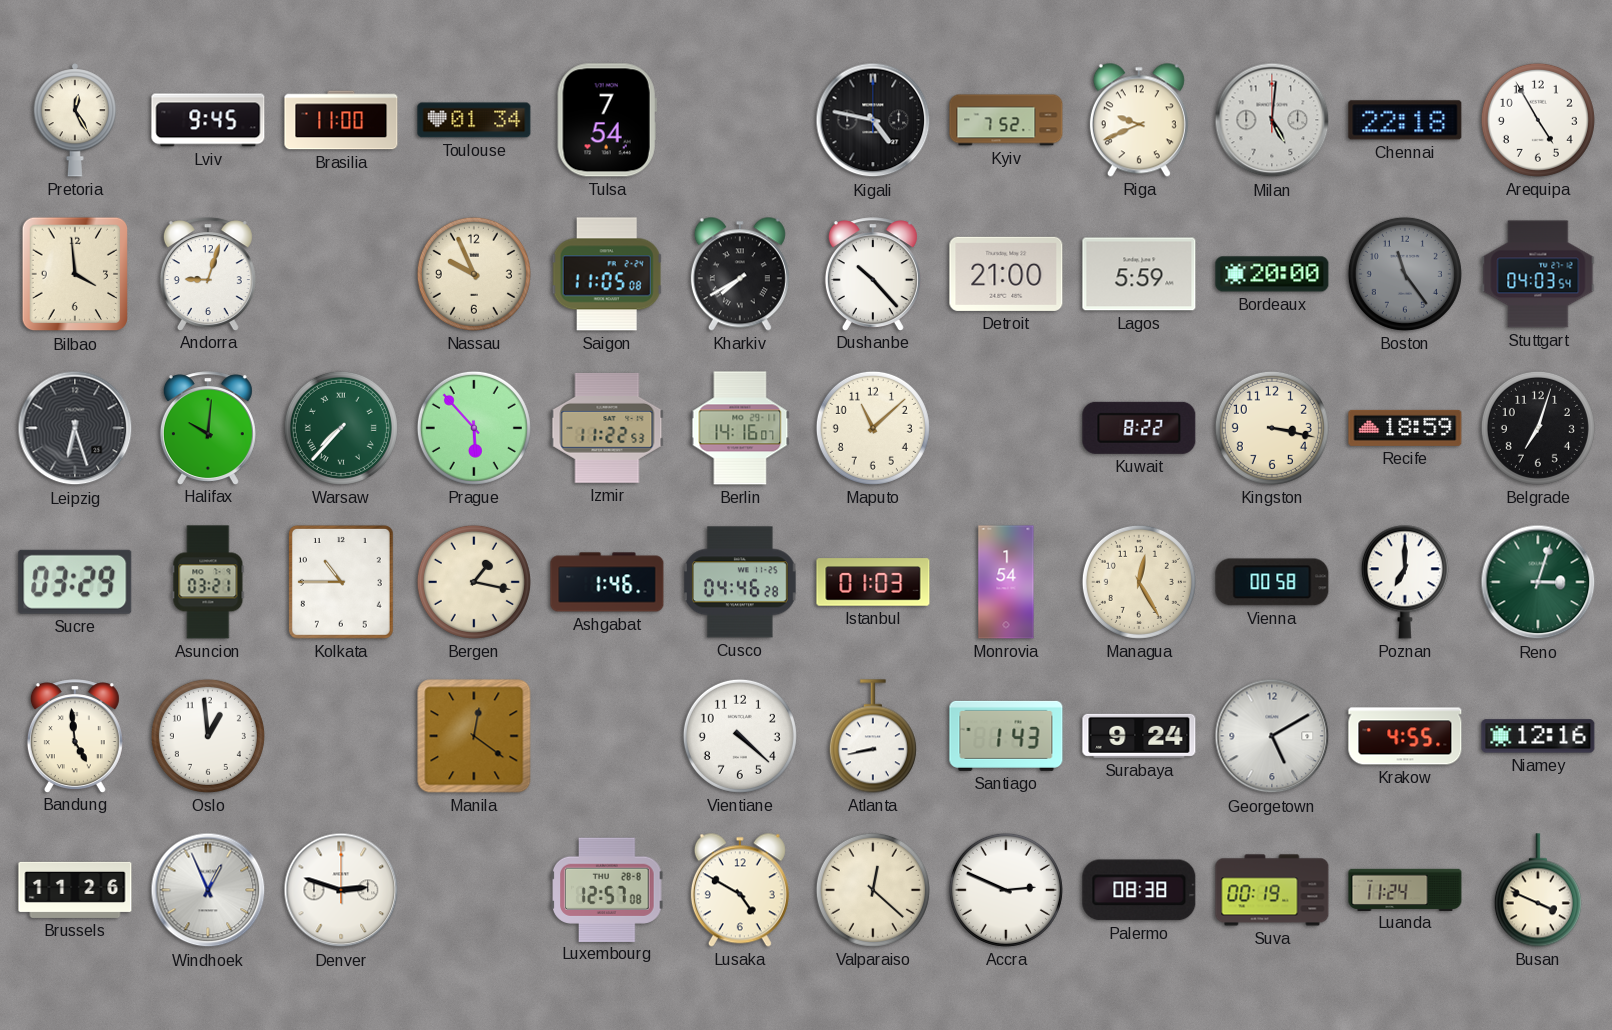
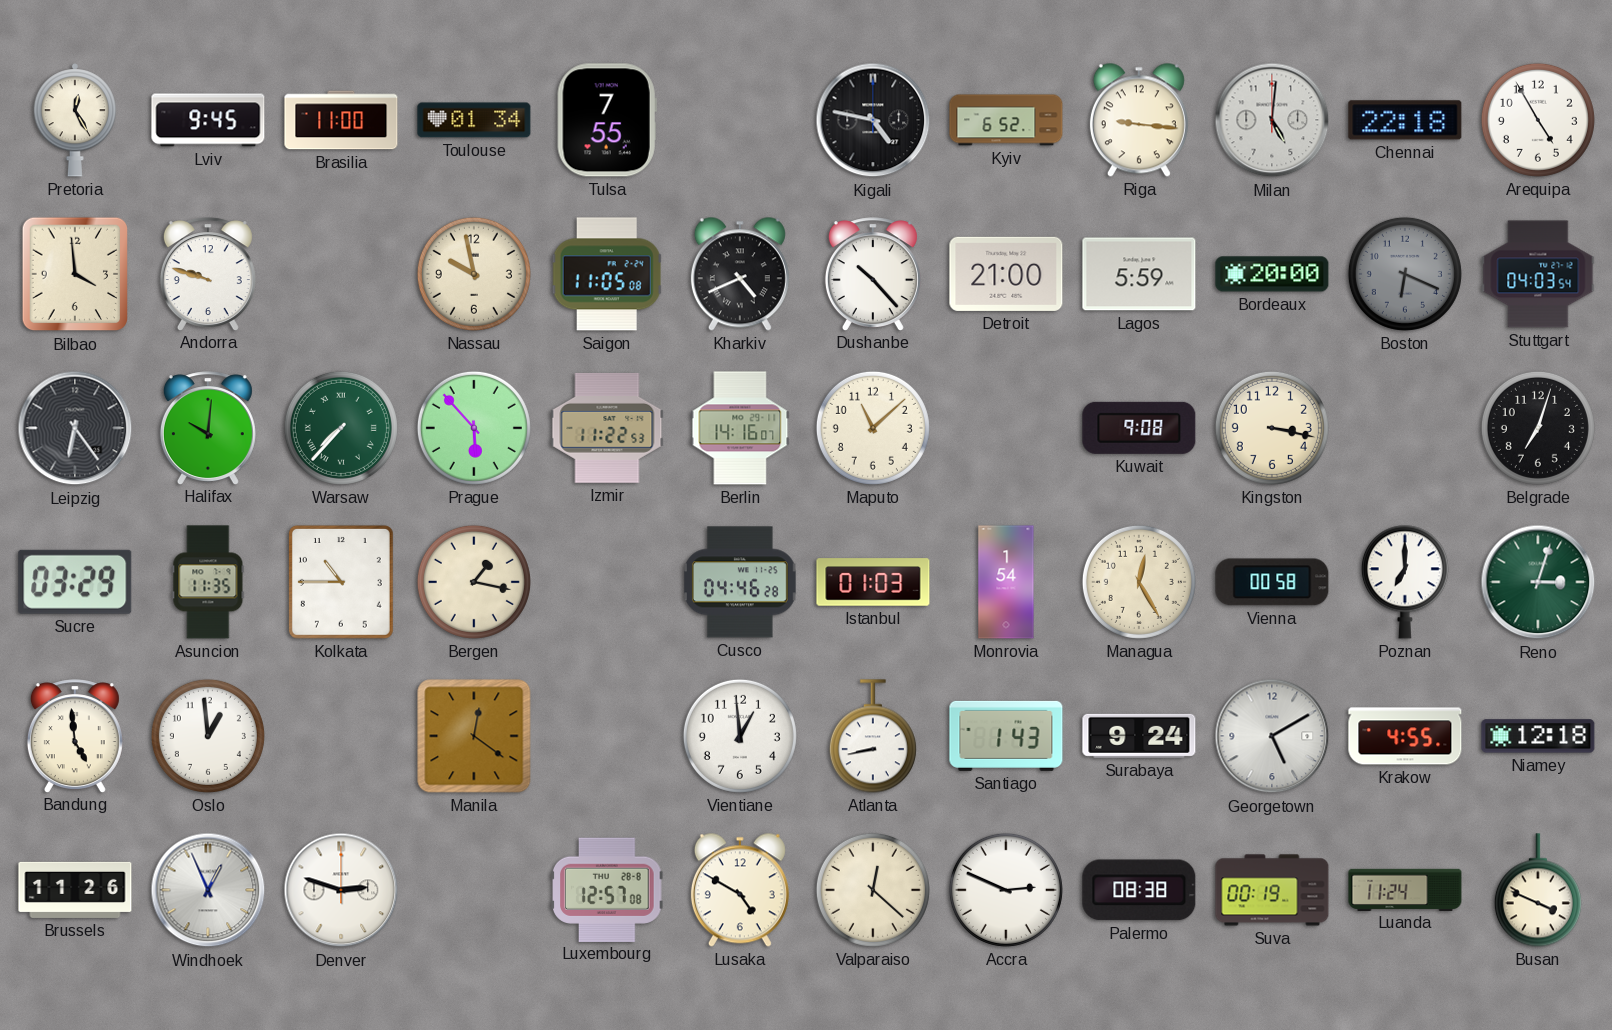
Tulsa: 7:54 -> 7:55
Kyiv: 7:52 -> 6:52
Riga: 9:41 -> 9:16
Andorra: 9:03 -> 9:48
Nassau: 9:56 -> 9:58
Kharkiv: 7:40 -> 4:41
Boston: 11:24 -> 6:19
Leipzig: 6:27 -> 6:24
Kuwait: 8:22 -> 9:08
Recife: 18:59 -> none
Asuncion: 03:21 -> 11:35
Ashgabat: 1:46 -> none
Vientiane: 4:22 -> 12:59
Niamey: 12:16 -> 12:18
